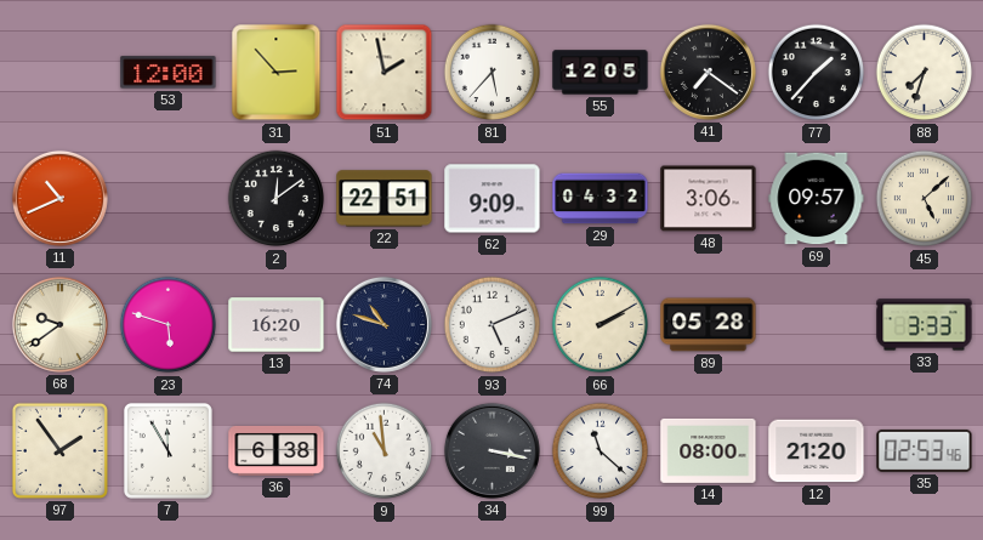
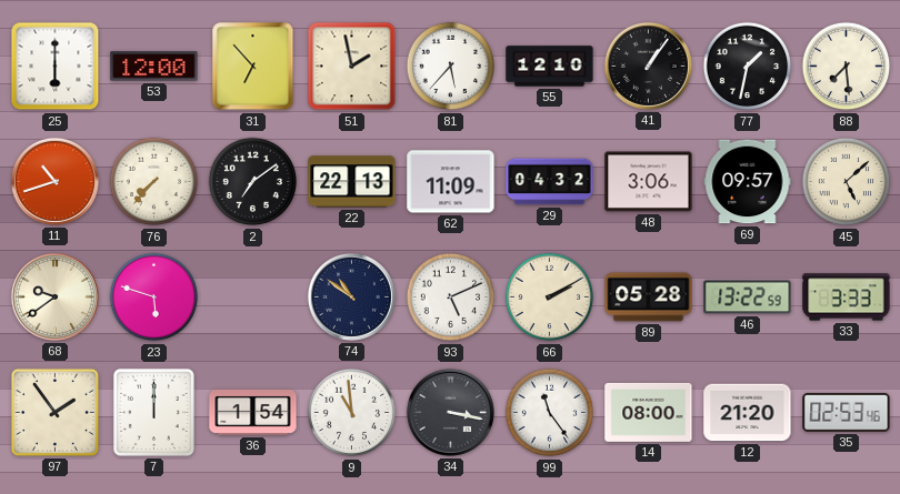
25: none -> 6:00
31: 2:53 -> 6:53
55: 12:05 -> 12:10
41: 7:21 -> 1:06
77: 1:37 -> 1:32
88: 7:33 -> 7:29
11: 10:41 -> 10:42
76: none -> 7:37
2: 12:09 -> 7:09
22: 22:51 -> 22:13
62: 9:09 -> 11:09
13: 16:20 -> none
74: 10:48 -> 10:51
46: none -> 13:22
7: 11:55 -> 12:00
36: 6:38 -> 1:54
99: 11:22 -> 11:24
